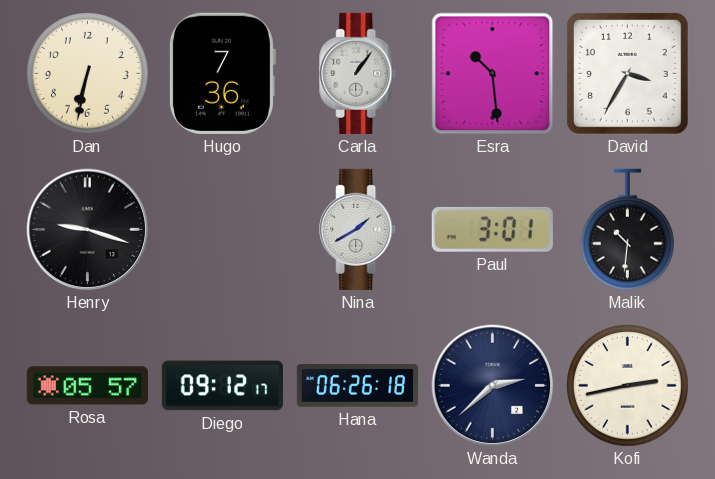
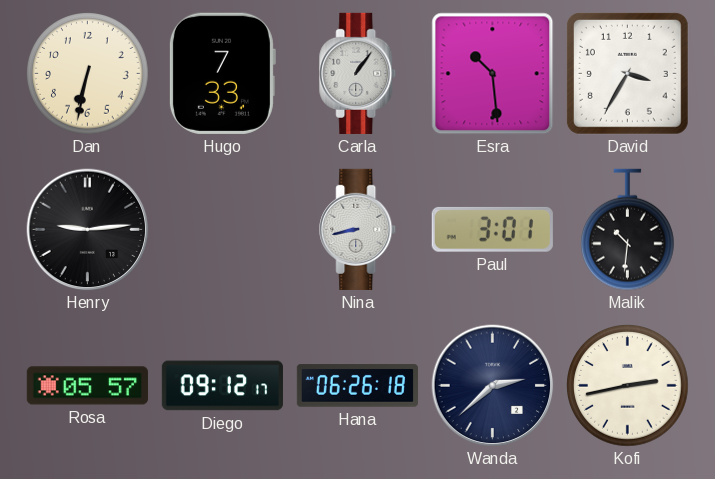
Hugo: 7:36 -> 7:33
Henry: 9:18 -> 9:14
Nina: 1:40 -> 8:43
